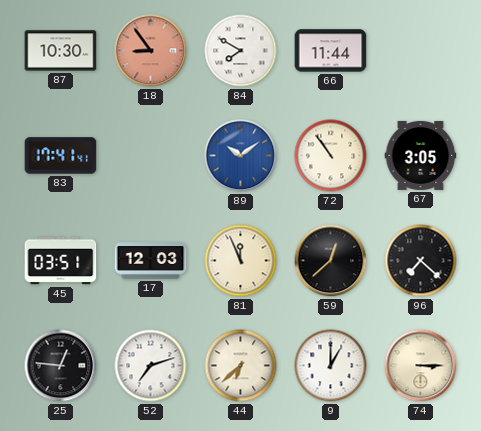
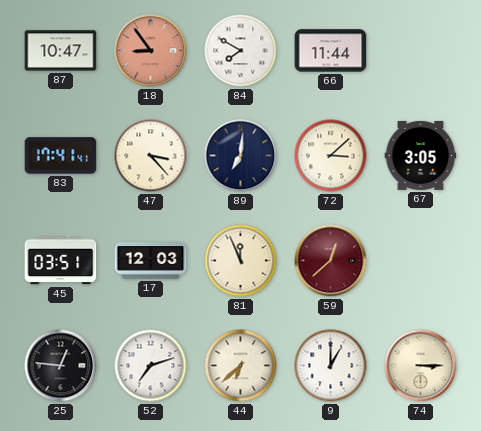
87: 10:30 -> 10:47
47: none -> 3:23
89: 10:09 -> 7:01
89 dial: blue -> navy
72: 10:54 -> 3:08
59 dial: black -> burgundy
96: 7:22 -> none
